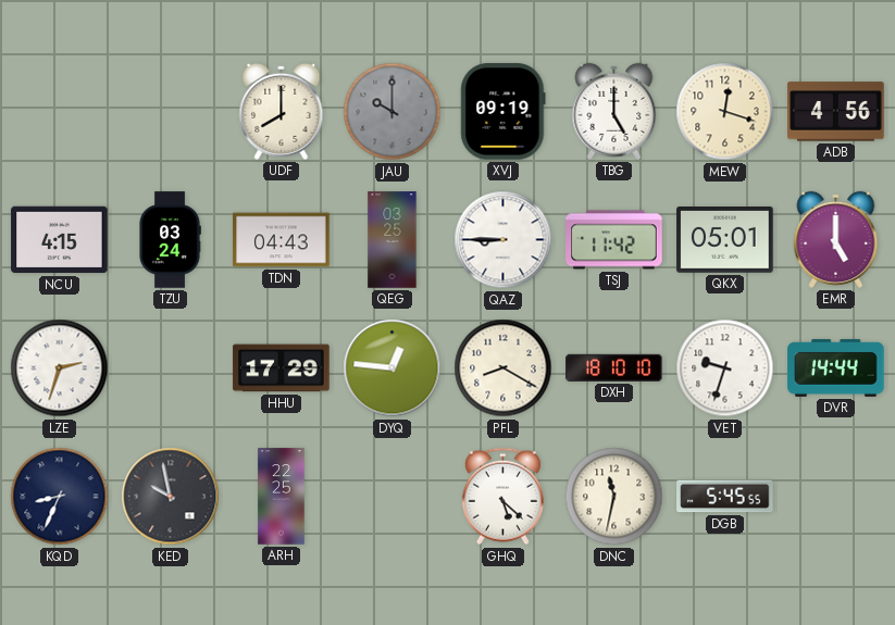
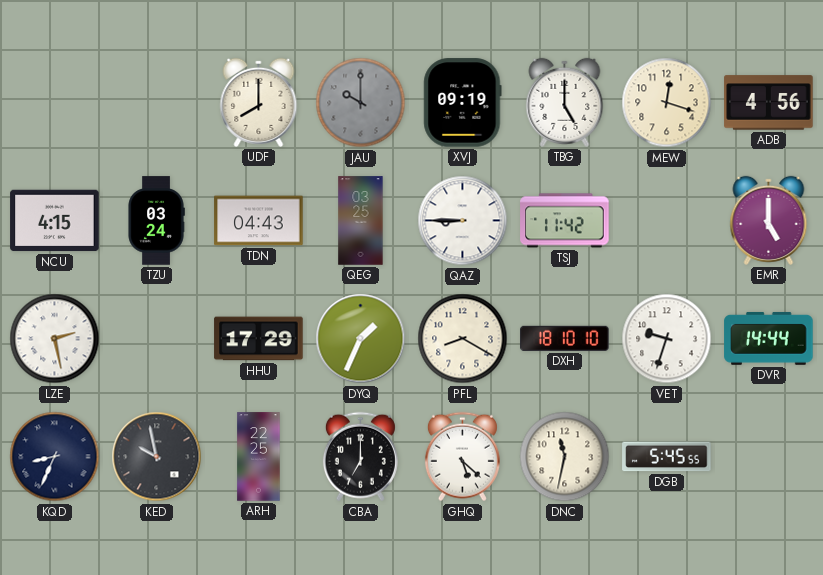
QKX: 05:01 -> none
LZE: 2:33 -> 2:28
DYQ: 12:46 -> 1:34
CBA: none -> 7:00
